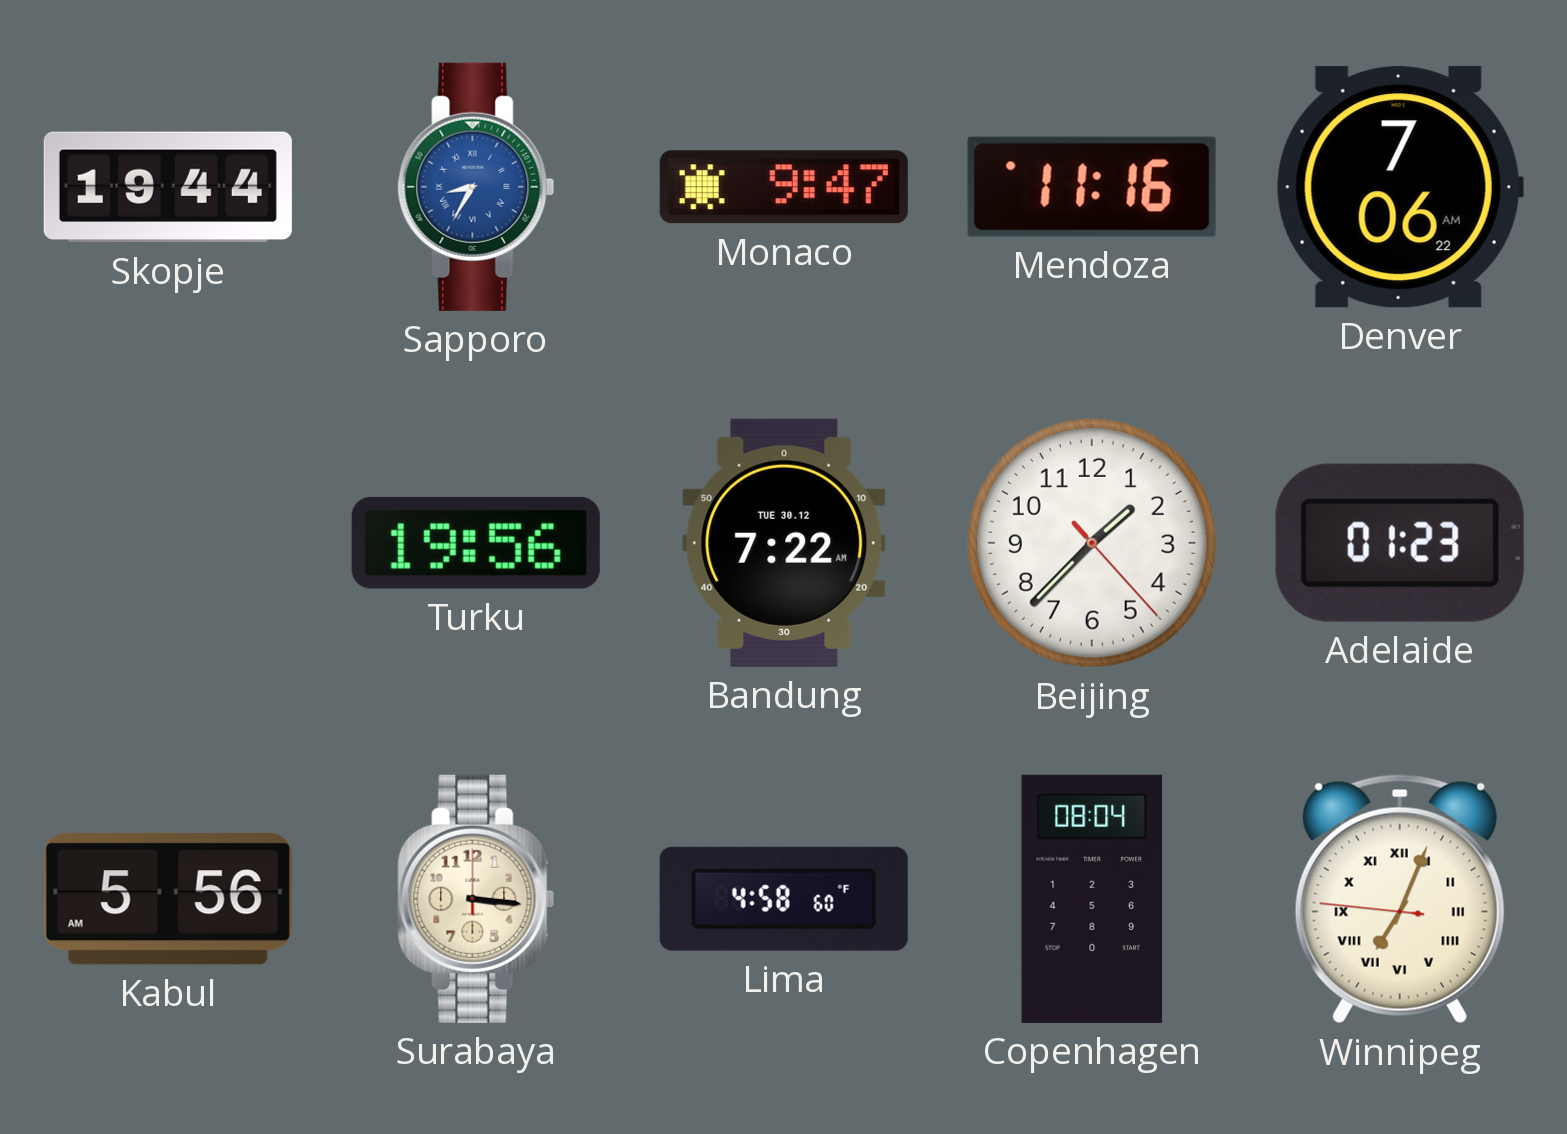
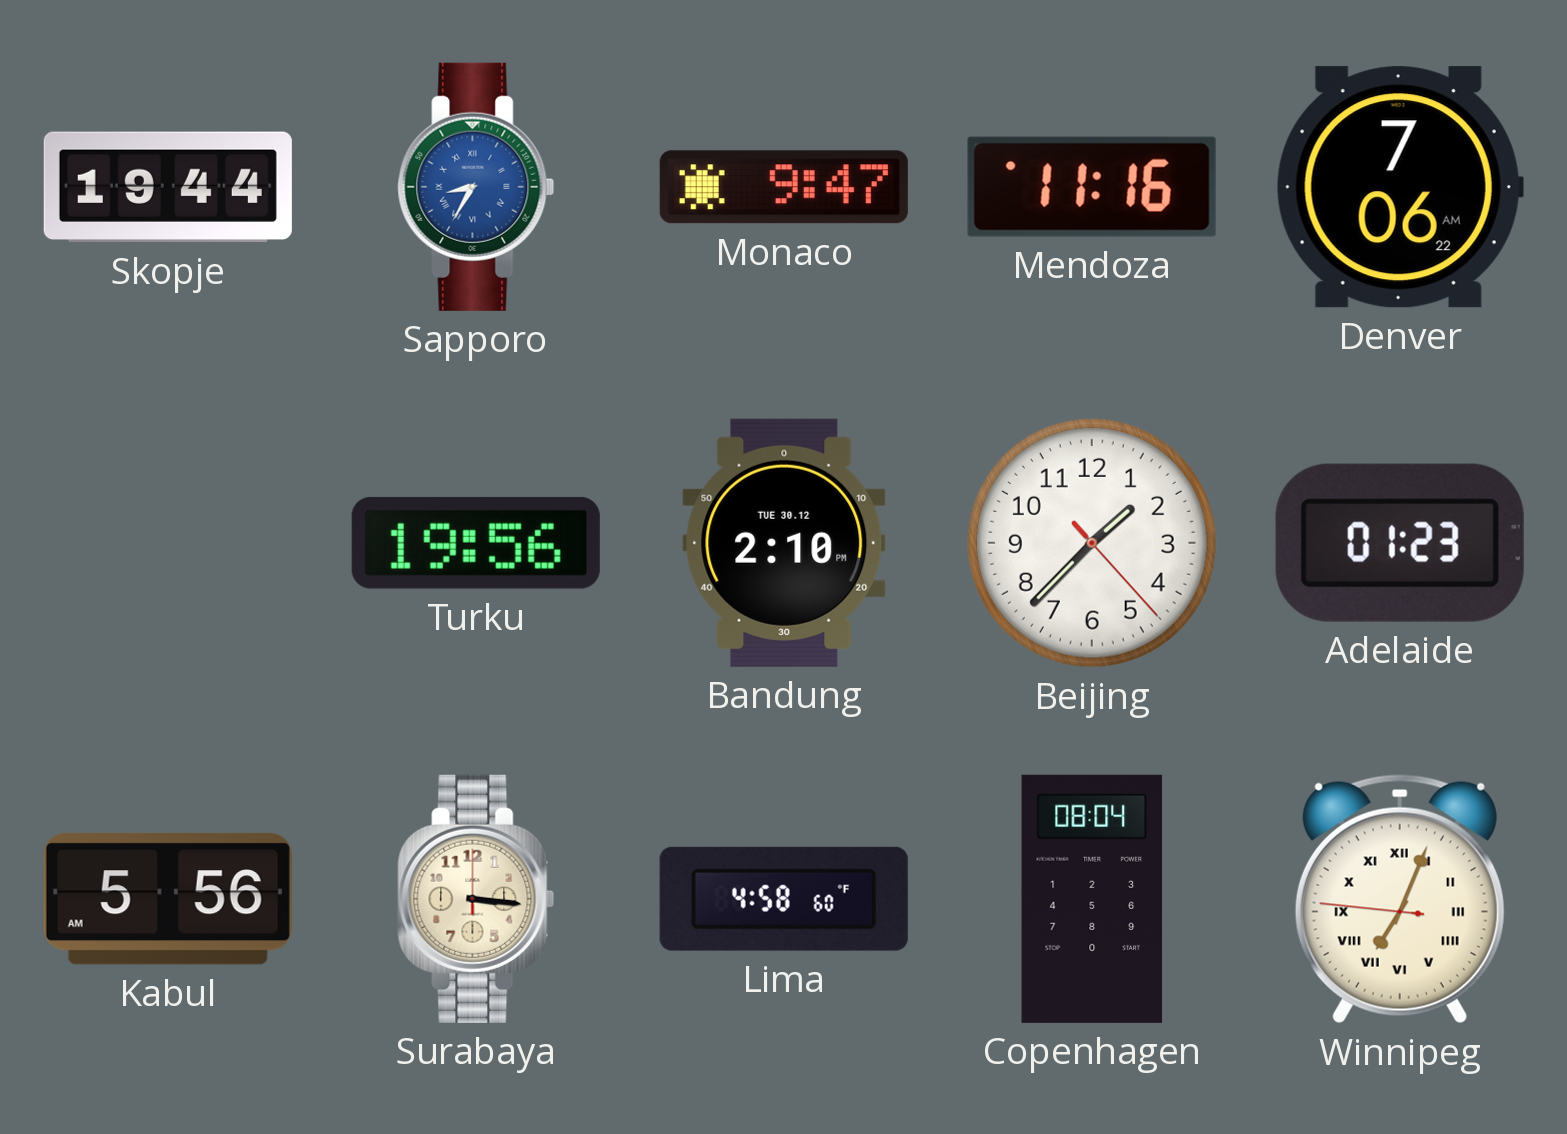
Bandung: 7:22 -> 2:10
